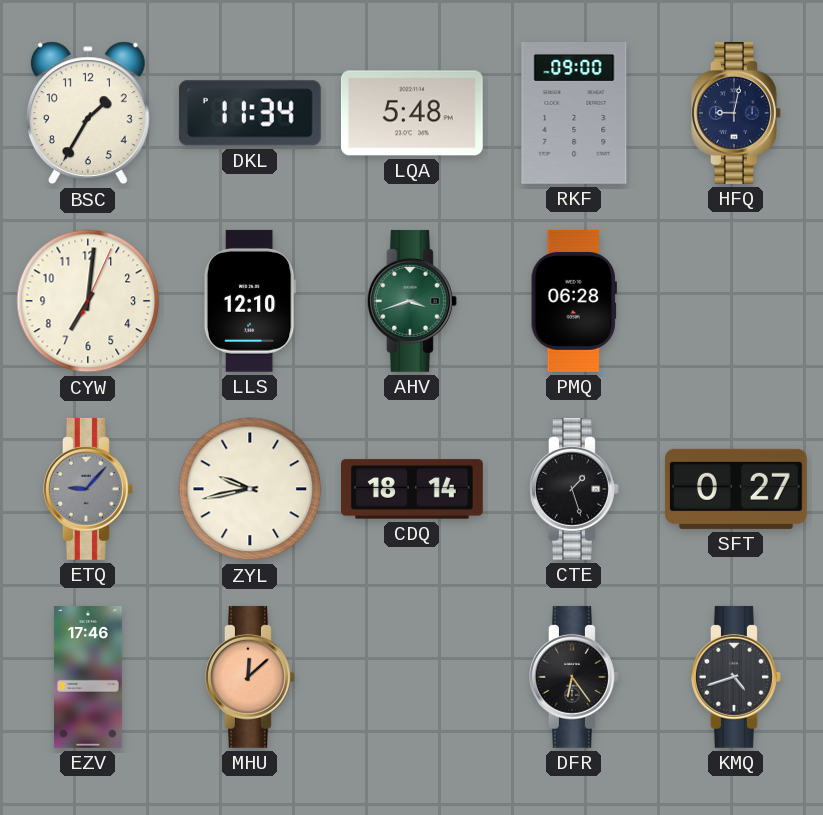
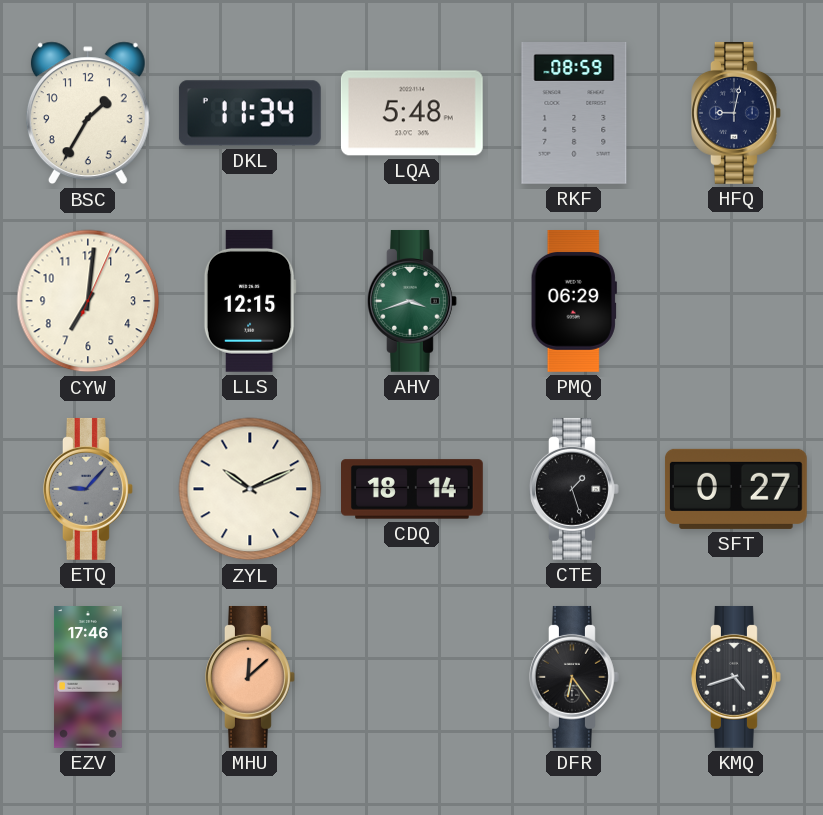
RKF: 09:00 -> 08:59
LLS: 12:10 -> 12:15
PMQ: 06:28 -> 06:29
ZYL: 9:43 -> 10:11
